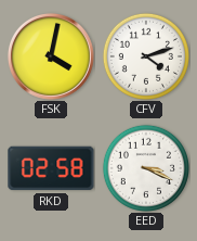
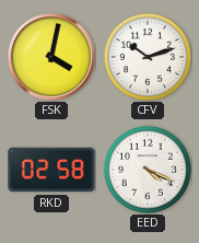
CFV: 4:12 -> 10:12
EED: 3:19 -> 4:19
